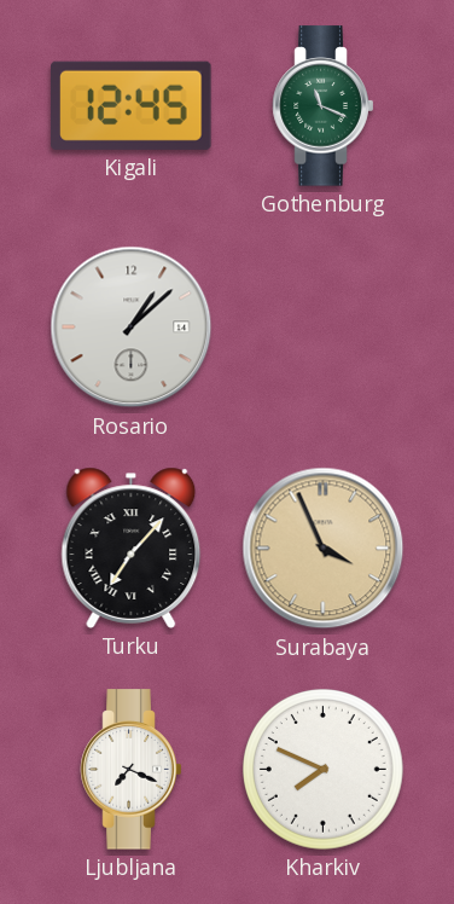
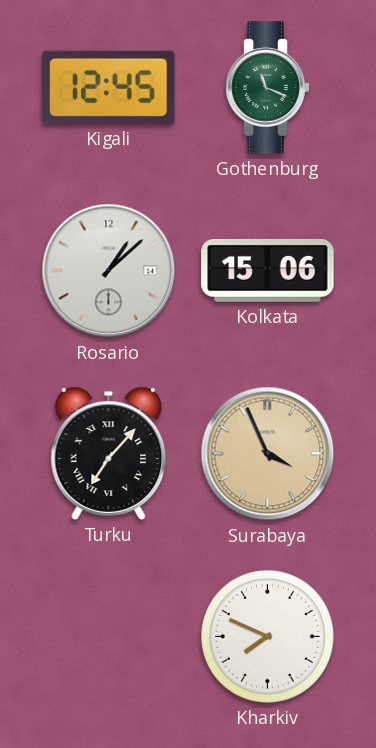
Kolkata: none -> 15:06
Ljubljana: 7:19 -> none
